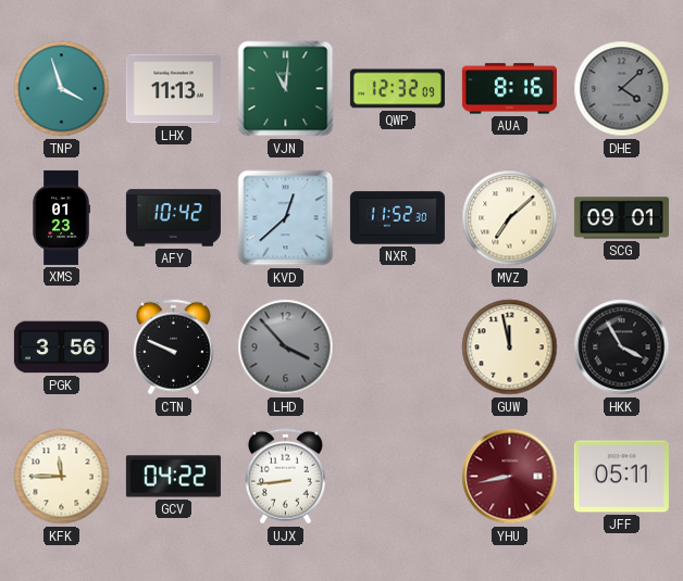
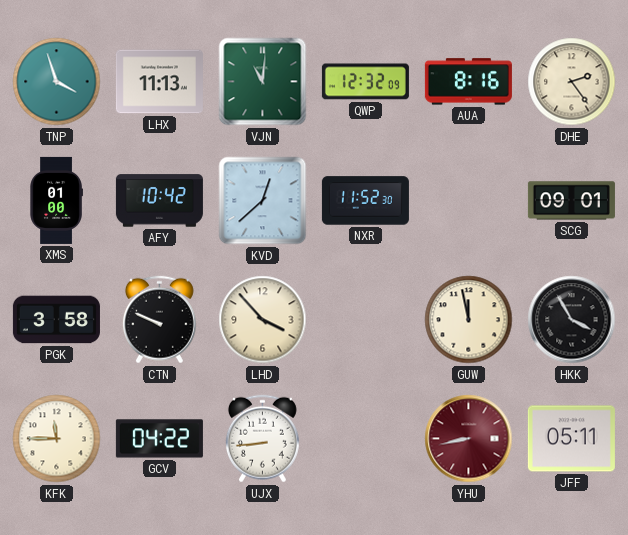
DHE: 4:08 -> 2:24
DHE dial: grey -> cream
XMS: 01:23 -> 01:00
MVZ: 7:08 -> none
PGK: 3:56 -> 3:58
LHD dial: grey -> cream
